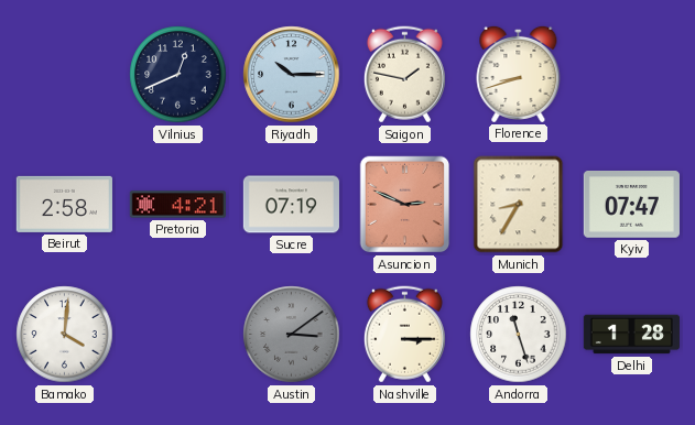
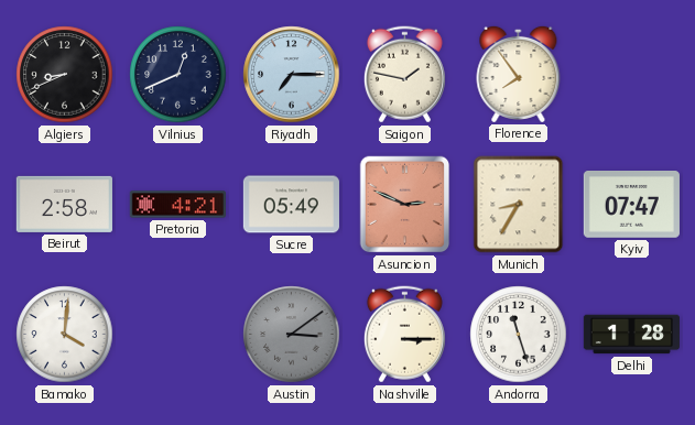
Algiers: none -> 8:41
Riyadh: 10:15 -> 7:15
Florence: 8:42 -> 7:54
Sucre: 07:19 -> 05:49
